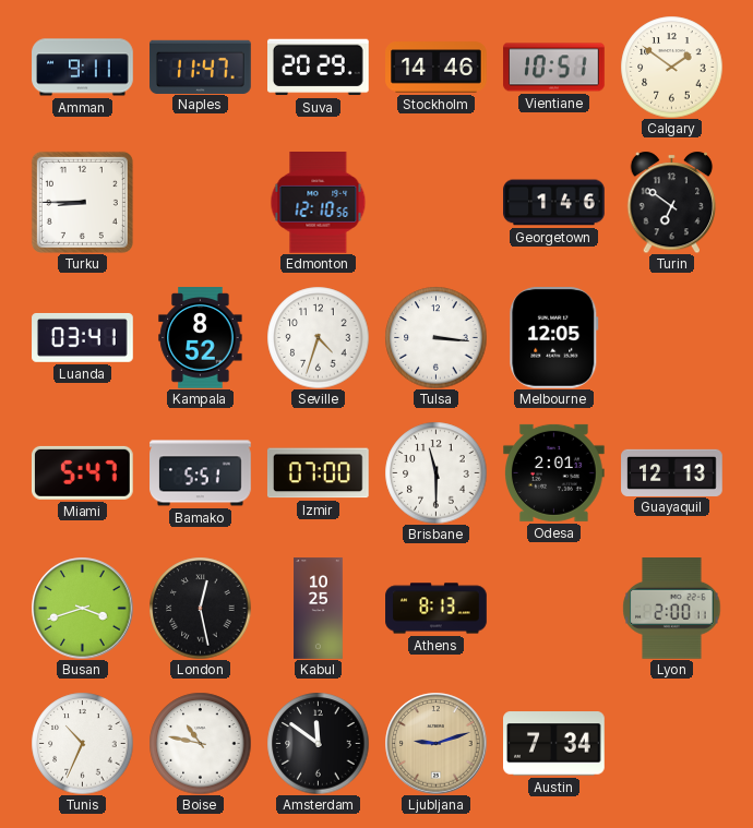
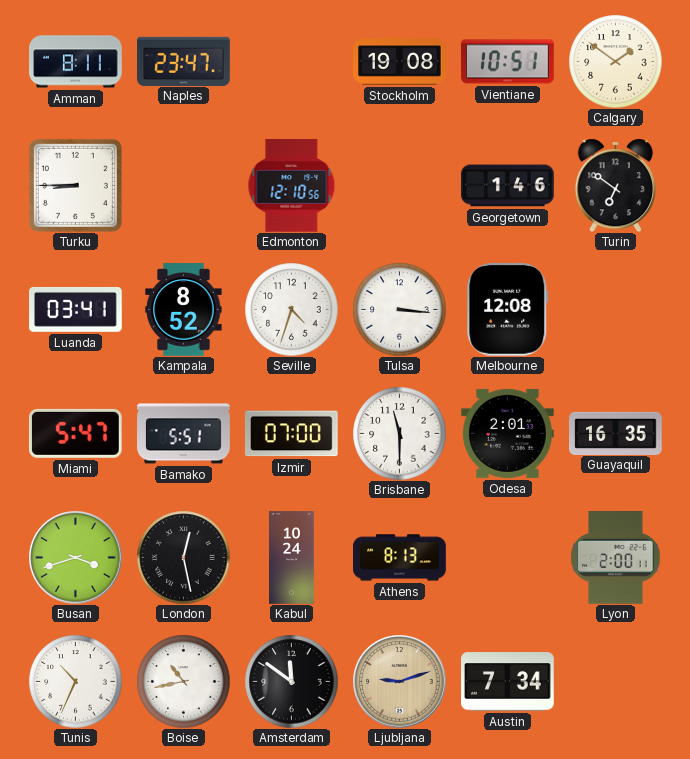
Amman: 9:11 -> 8:11
Naples: 11:47 -> 23:47
Suva: 20:29 -> none
Stockholm: 14:46 -> 19:08
Melbourne: 12:05 -> 12:08
Guayaquil: 12:13 -> 16:35
Kabul: 10:25 -> 10:24
Boise: 10:47 -> 10:43
